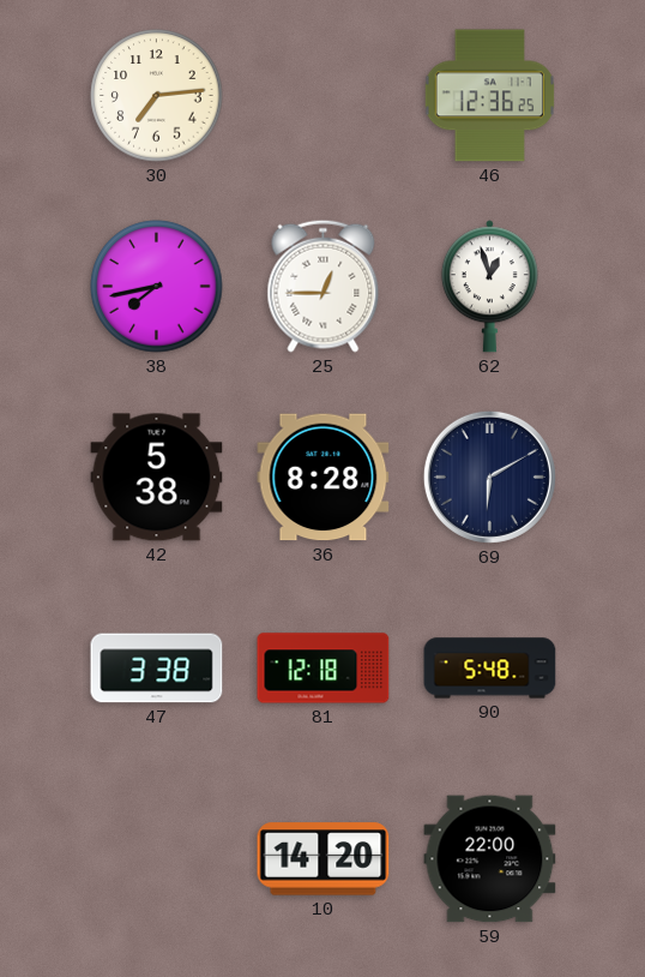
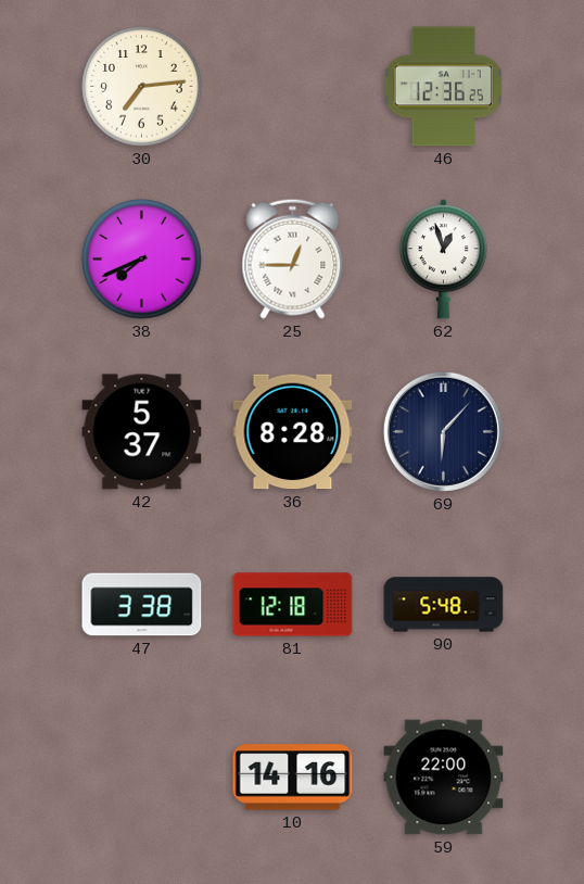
38: 7:43 -> 7:41
42: 5:38 -> 5:37
69: 6:10 -> 6:07
10: 14:20 -> 14:16
